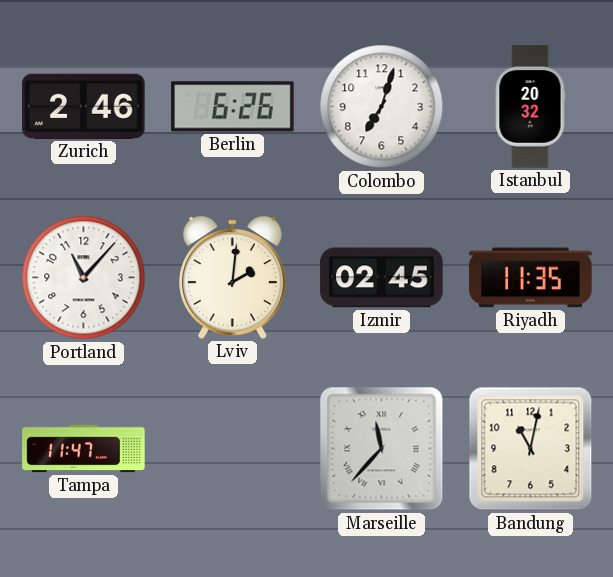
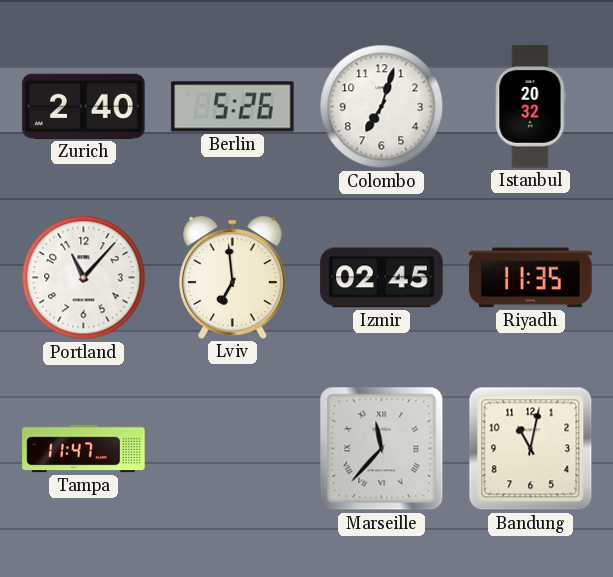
Zurich: 2:46 -> 2:40
Berlin: 6:26 -> 5:26
Lviv: 2:01 -> 6:59
